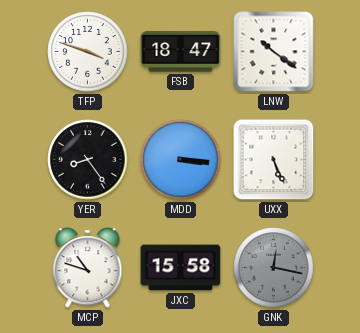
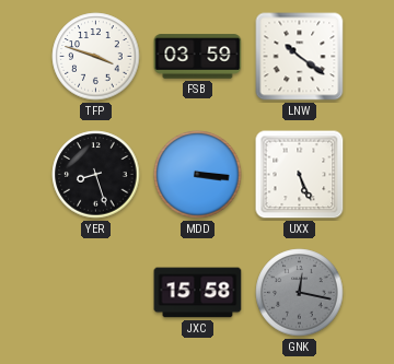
FSB: 18:47 -> 03:59
YER: 8:24 -> 8:27
MCP: 10:48 -> none
